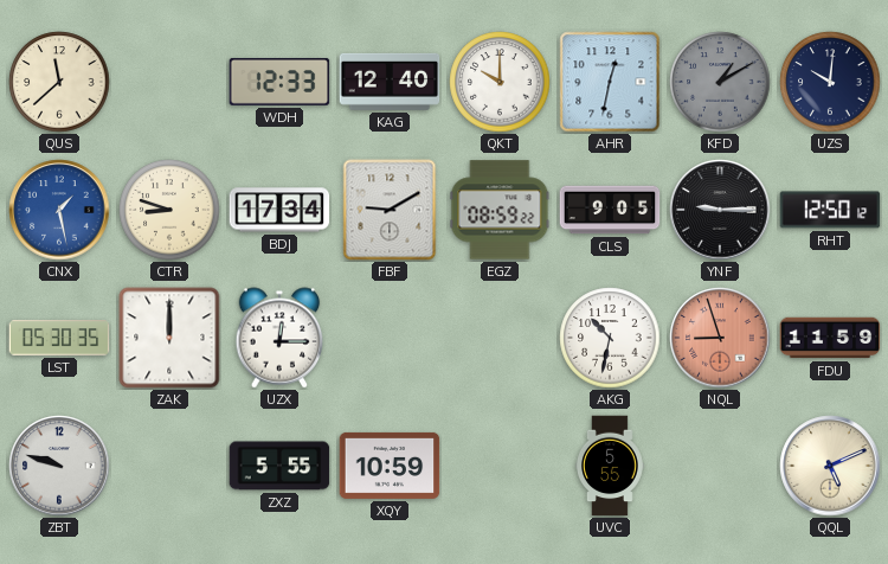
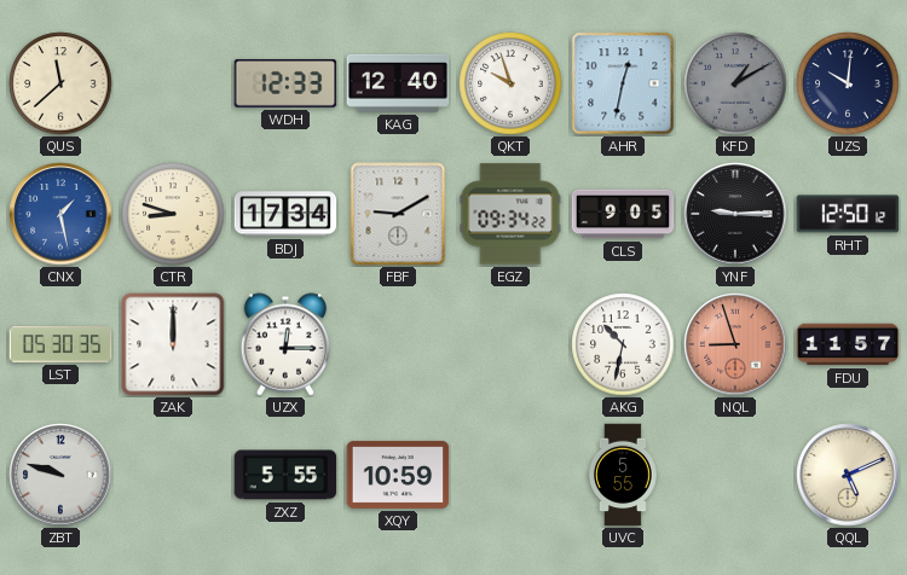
QKT: 10:00 -> 9:57
EGZ: 08:59 -> 09:34
FDU: 11:59 -> 11:57
